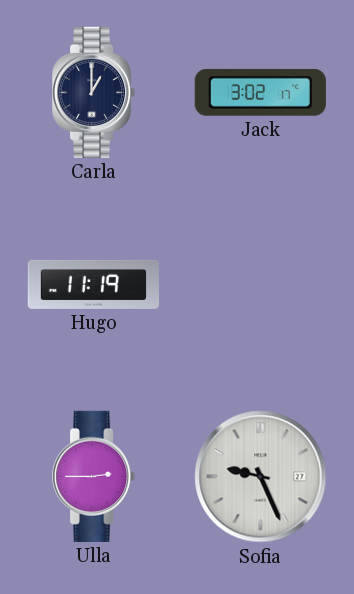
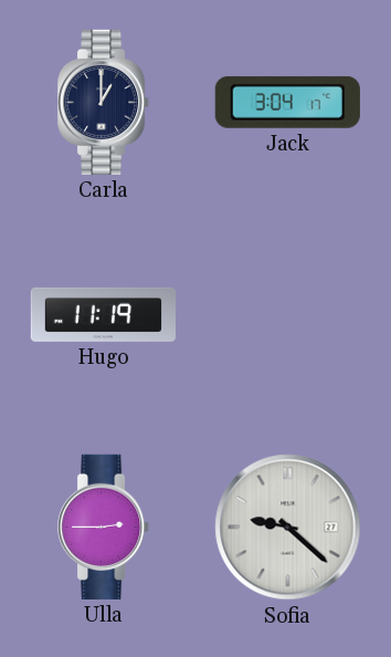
Jack: 3:02 -> 3:04
Sofia: 9:26 -> 9:22
